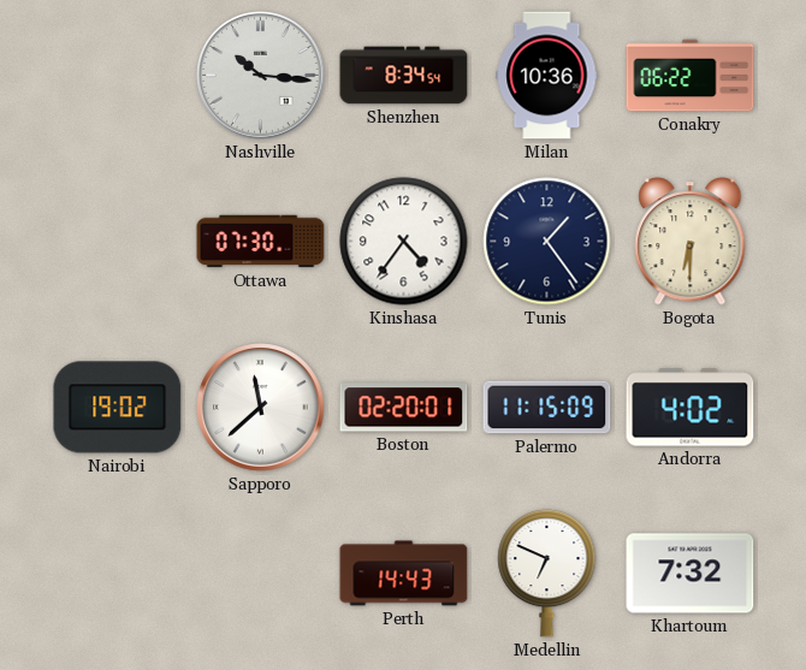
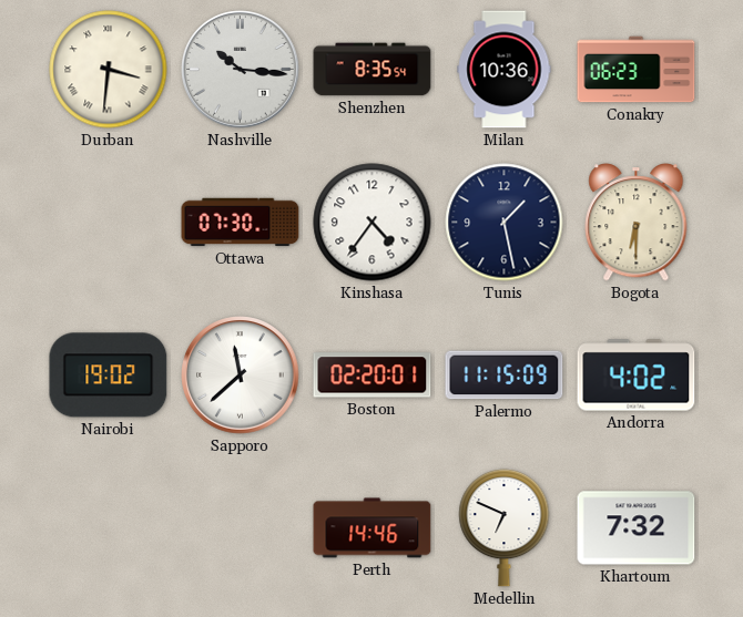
Durban: none -> 3:31
Shenzhen: 8:34 -> 8:35
Conakry: 06:22 -> 06:23
Tunis: 1:24 -> 1:28
Perth: 14:43 -> 14:46
